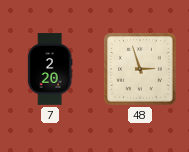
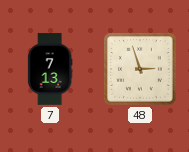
7: 2:20 -> 7:13
